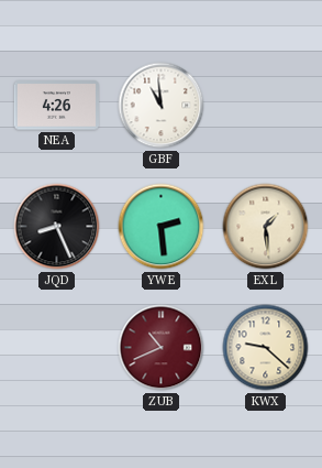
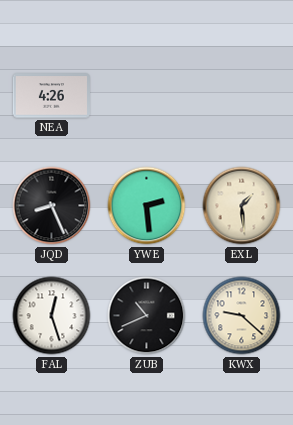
GBF: 10:59 -> none
FAL: none -> 12:27
ZUB dial: burgundy -> black
